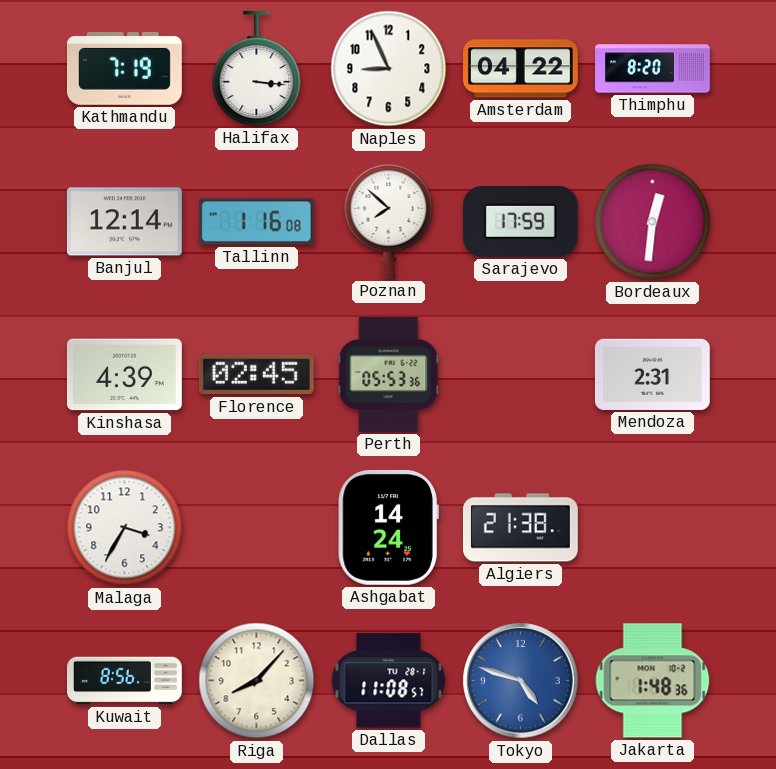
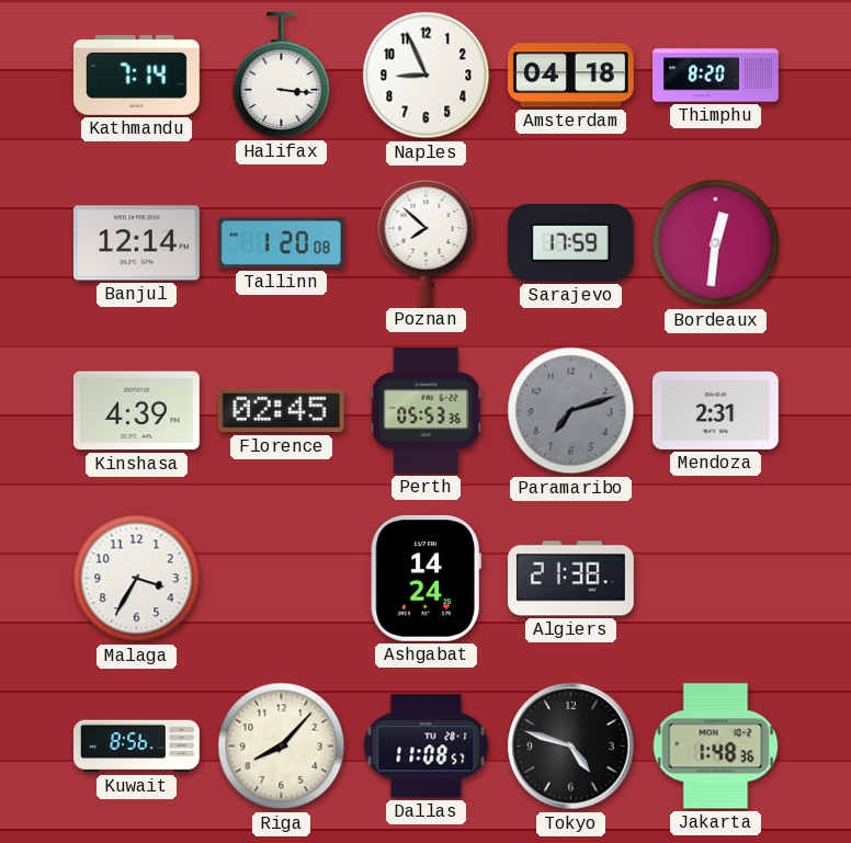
Kathmandu: 7:19 -> 7:14
Amsterdam: 04:22 -> 04:18
Tallinn: 1:16 -> 1:20
Paramaribo: none -> 7:12
Tokyo dial: blue -> black
